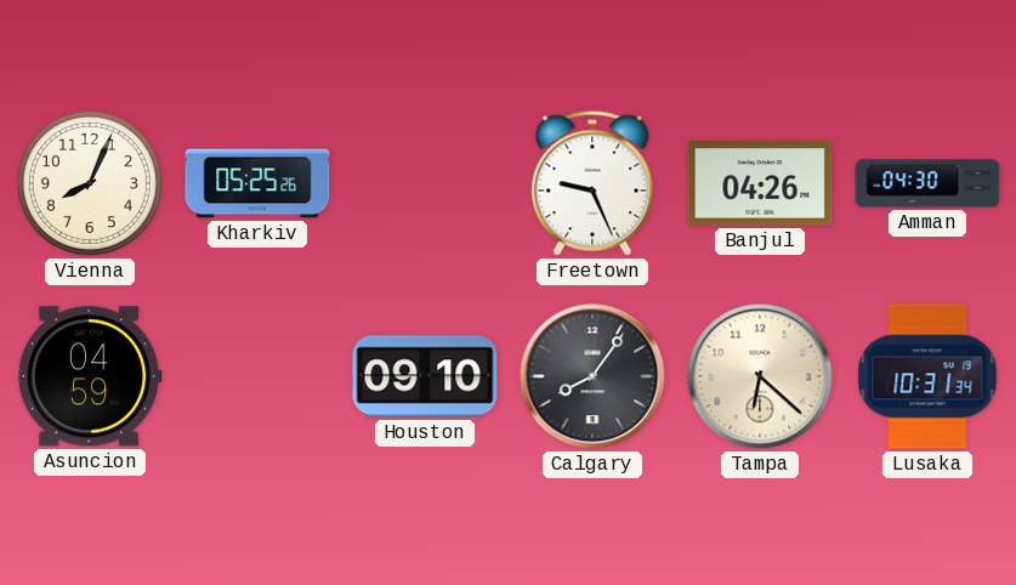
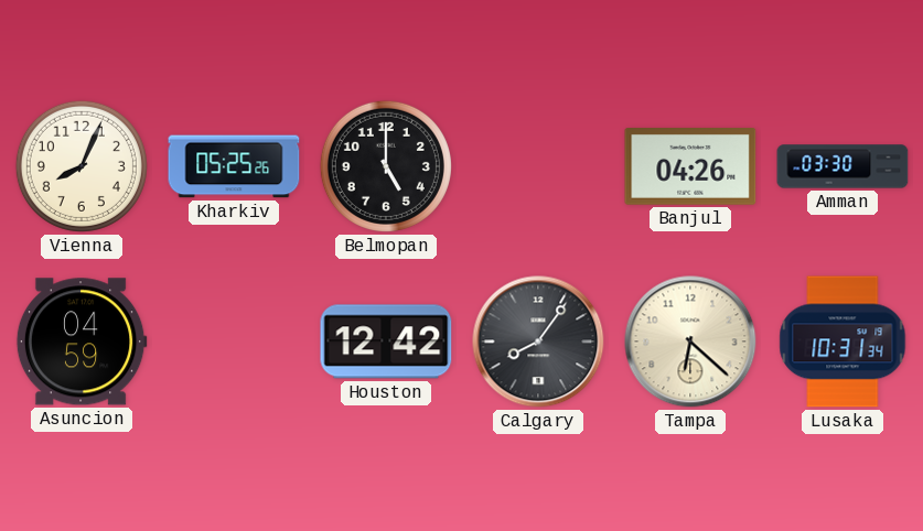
Belmopan: none -> 5:00
Freetown: 9:26 -> none
Amman: 04:30 -> 03:30
Houston: 09:10 -> 12:42
